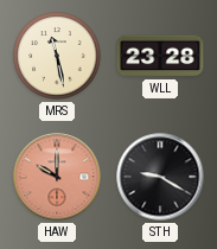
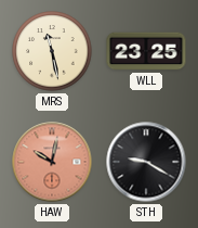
WLL: 23:28 -> 23:25
HAW: 10:00 -> 10:02
